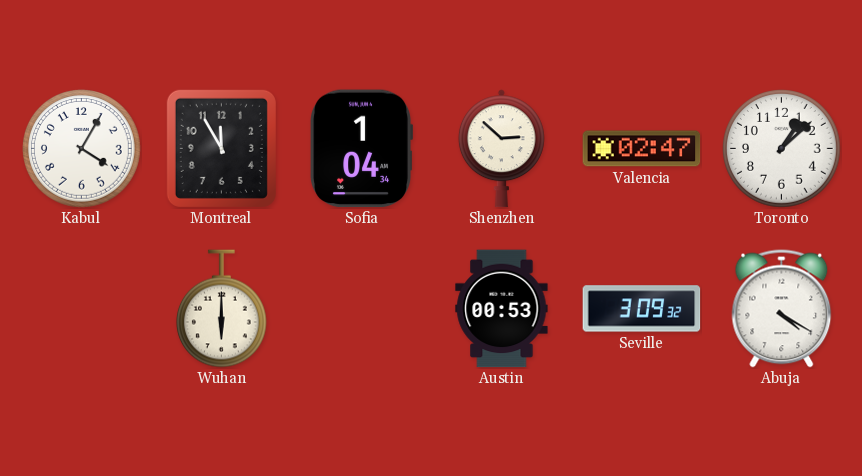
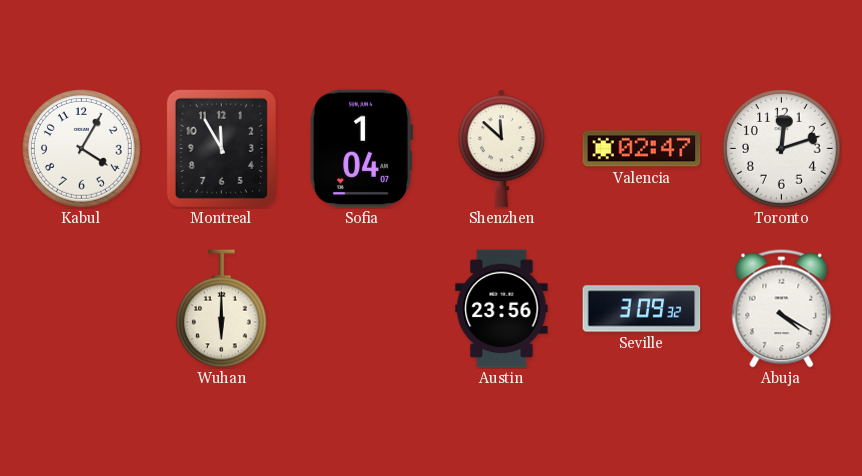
Sofia: 1:04:34 -> 1:04:07
Shenzhen: 2:52 -> 11:52
Toronto: 1:08 -> 12:12
Austin: 00:53 -> 23:56
